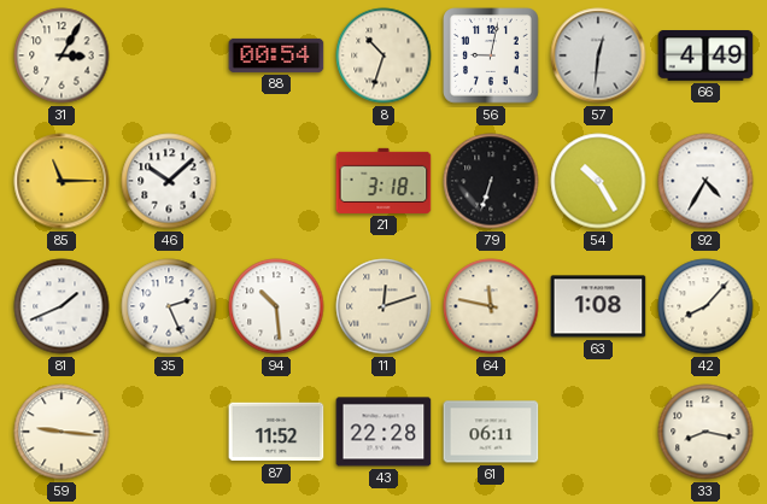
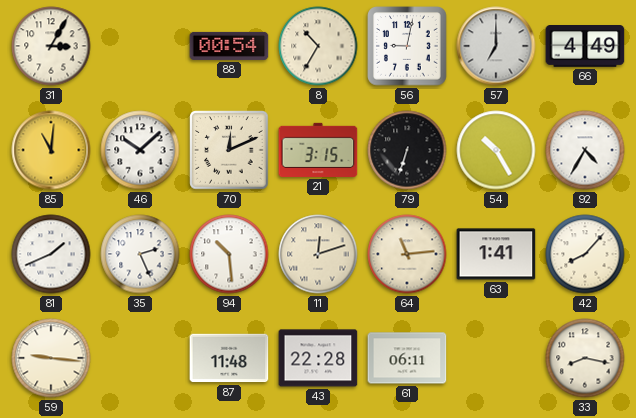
8: 10:33 -> 10:35
57: 12:31 -> 7:00
85: 11:15 -> 11:01
70: none -> 12:11
21: 3:18 -> 3:15
64: 11:47 -> 11:14
63: 1:08 -> 1:41
87: 11:52 -> 11:48
